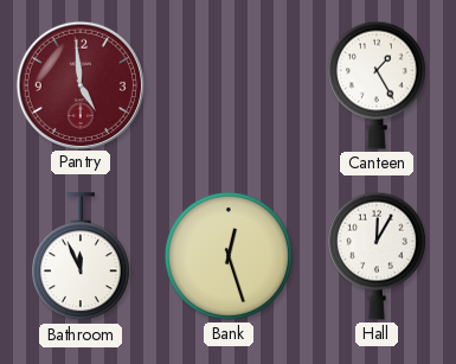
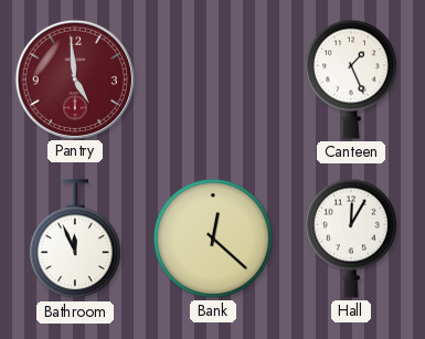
Canteen: 1:25 -> 1:26
Bank: 12:27 -> 12:22
